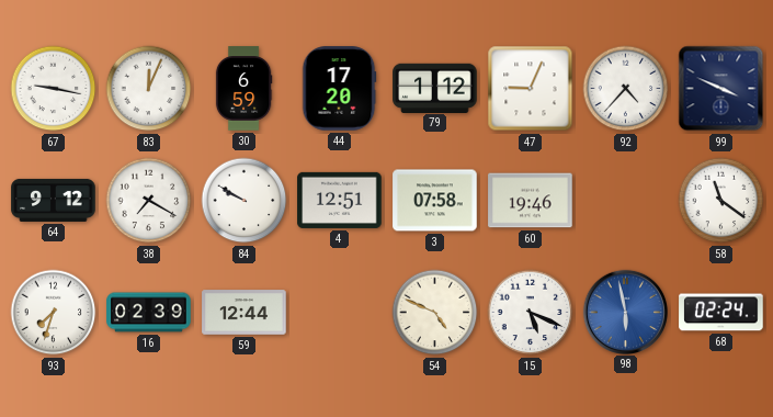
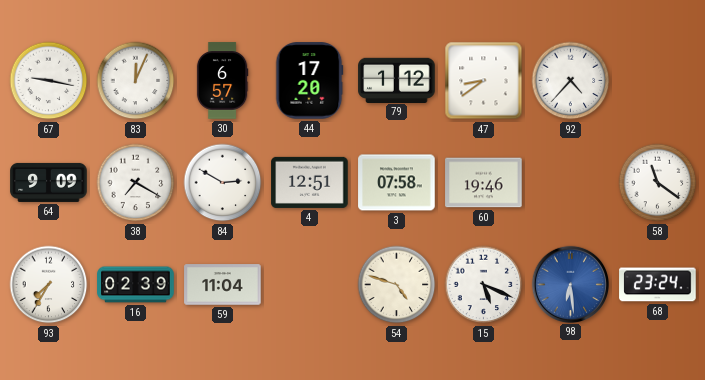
30: 6:59 -> 6:57
47: 9:04 -> 8:39
99: 3:49 -> none
64: 9:12 -> 9:09
84: 9:50 -> 2:50
93: 7:33 -> 7:35
59: 12:44 -> 11:04
54: 4:49 -> 4:48
98: 5:58 -> 6:29
68: 02:24 -> 23:24
